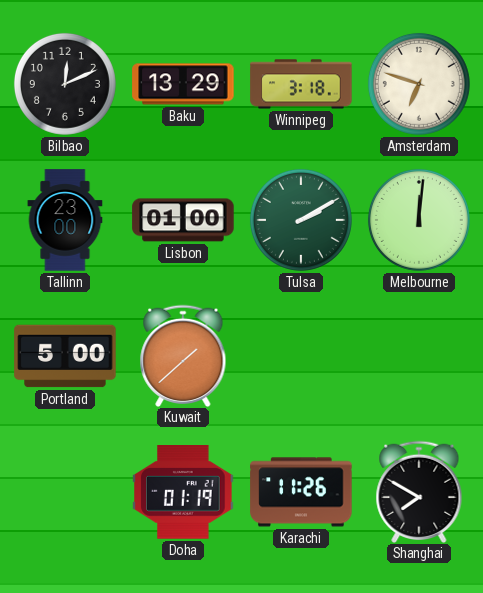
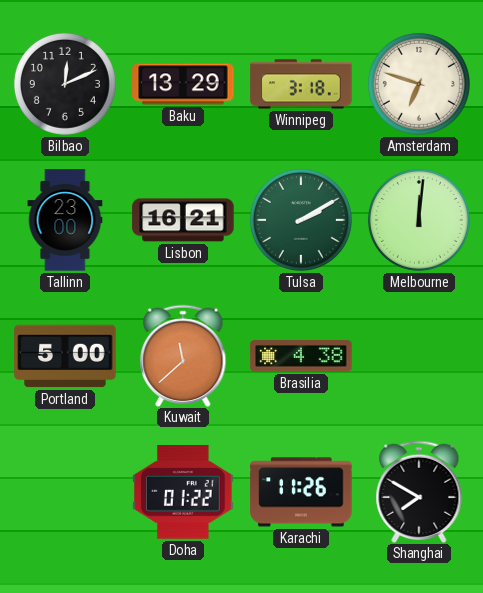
Lisbon: 01:00 -> 16:21
Kuwait: 1:38 -> 11:38
Brasilia: none -> 4:38
Doha: 01:19 -> 01:22
